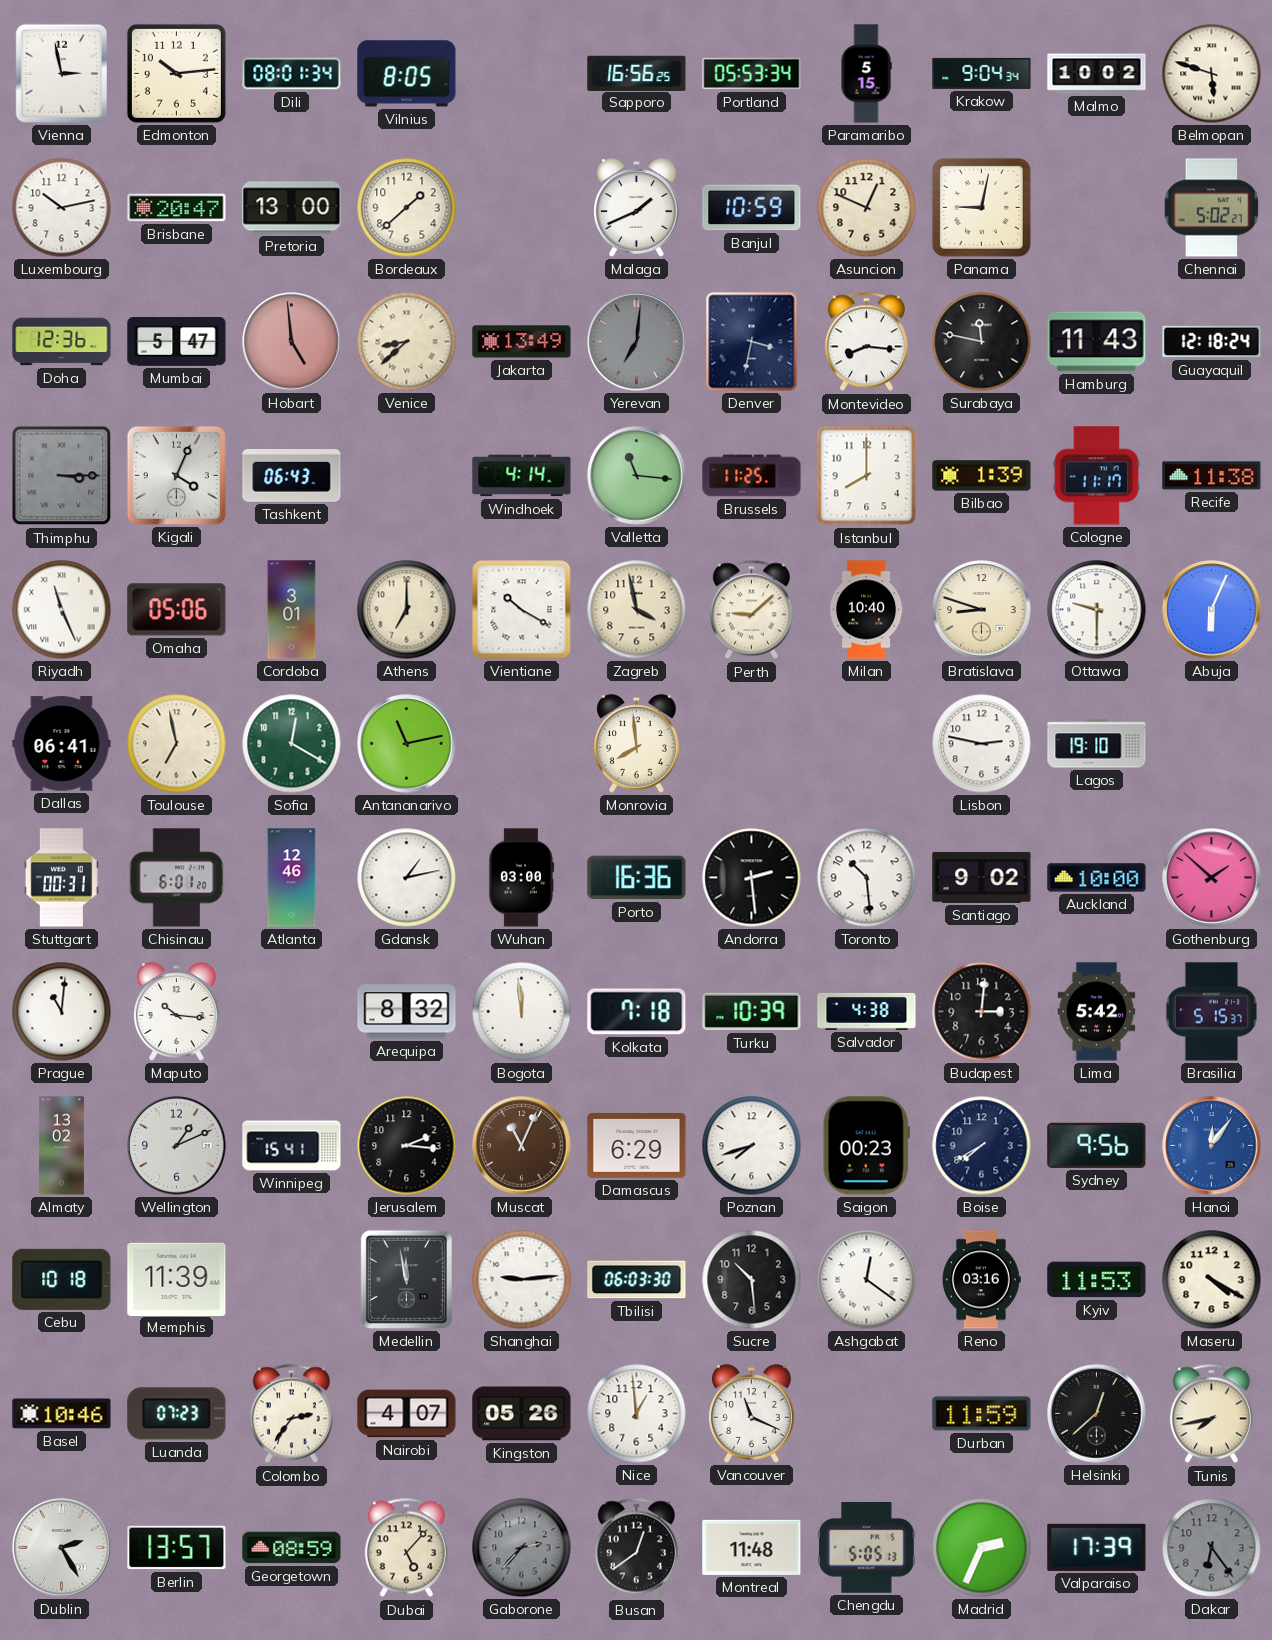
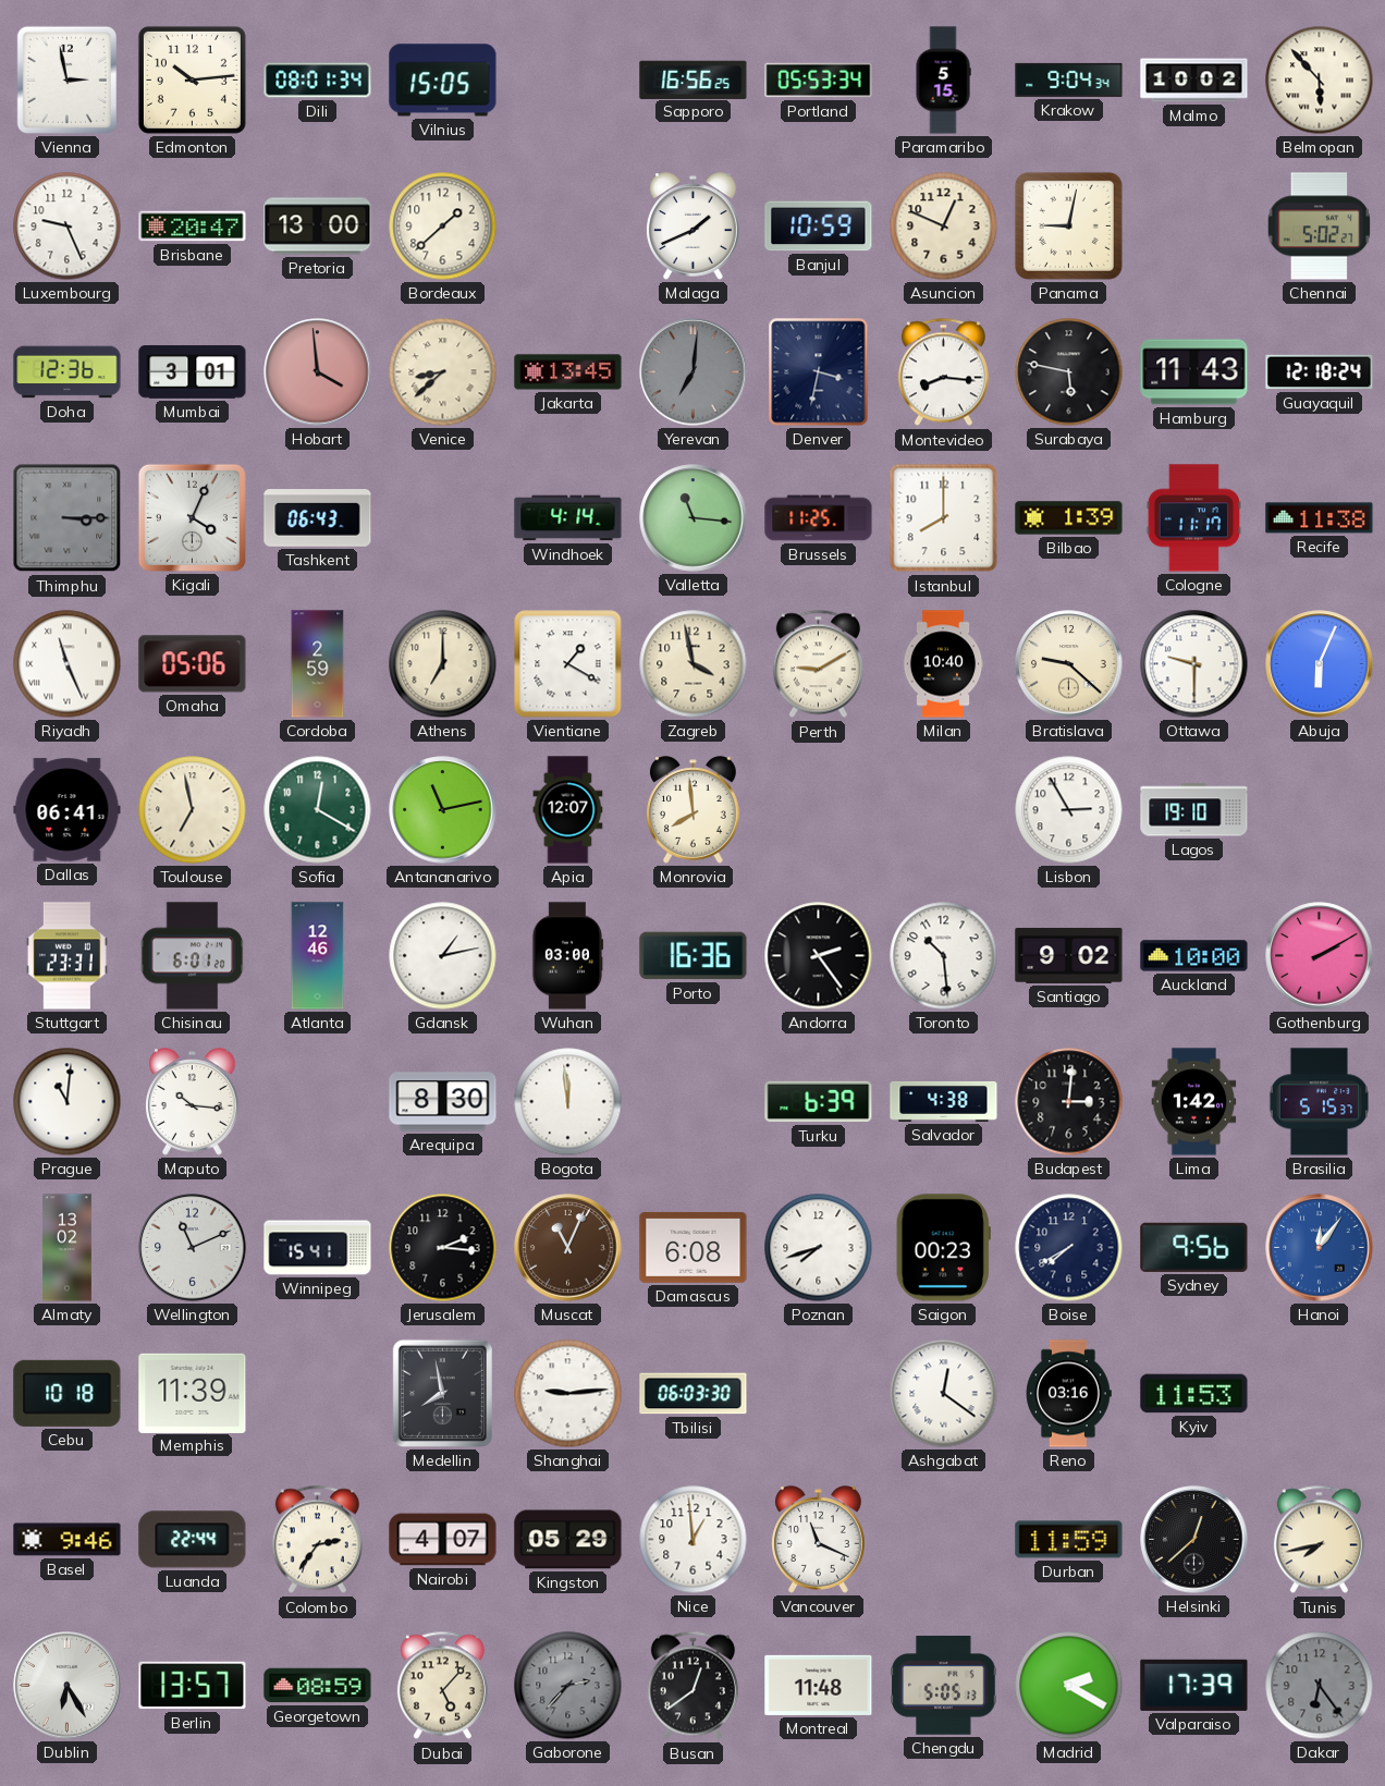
Vilnius: 8:05 -> 15:05
Belmopan: 5:48 -> 5:53
Luxembourg: 10:13 -> 9:26
Mumbai: 5:47 -> 3:01
Hobart: 4:59 -> 3:59
Jakarta: 13:49 -> 13:45
Surabaya: 11:47 -> 5:47
Cordoba: 3:01 -> 2:59
Vientiane: 10:20 -> 1:20
Perth: 9:08 -> 9:10
Bratislava: 8:48 -> 9:22
Apia: none -> 12:07
Lisbon: 2:47 -> 2:55
Stuttgart: 00:31 -> 23:31
Andorra: 2:29 -> 2:24
Gothenburg: 1:52 -> 2:10
Arequipa: 8:32 -> 8:30
Kolkata: 7:18 -> none
Turku: 10:39 -> 6:39
Lima: 5:42 -> 1:42
Wellington: 1:11 -> 11:11
Damascus: 6:29 -> 6:08
Medellin: 11:58 -> 7:58
Sucre: 10:29 -> none
Maseru: 4:20 -> none
Basel: 10:46 -> 9:46
Luanda: 07:23 -> 22:44
Kingston: 05:26 -> 05:29
Dublin: 2:25 -> 6:25
Madrid: 2:34 -> 2:20
